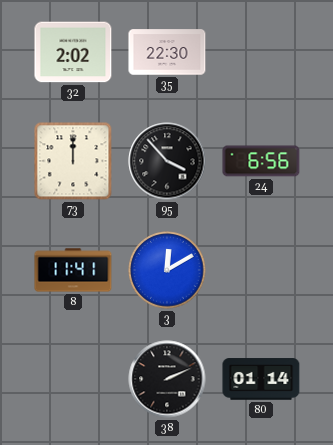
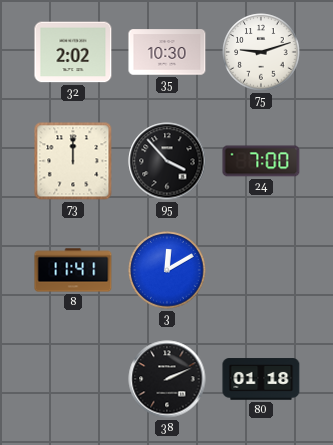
35: 22:30 -> 10:30
75: none -> 9:12
24: 6:56 -> 7:00
80: 01:14 -> 01:18
